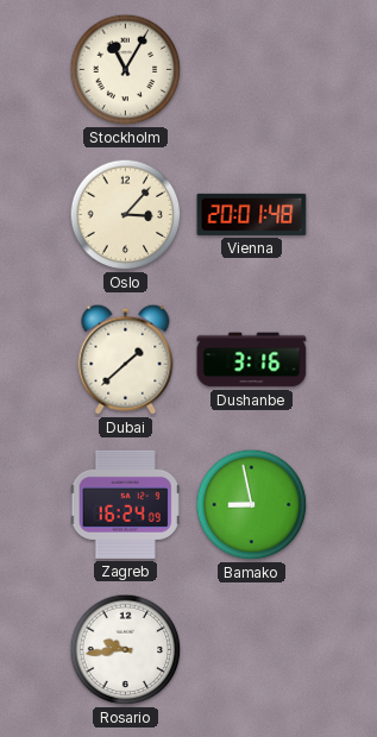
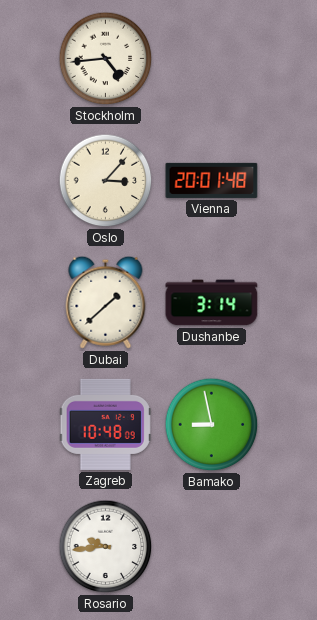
Stockholm: 11:05 -> 4:44
Dushanbe: 3:16 -> 3:14
Zagreb: 16:24 -> 10:48
